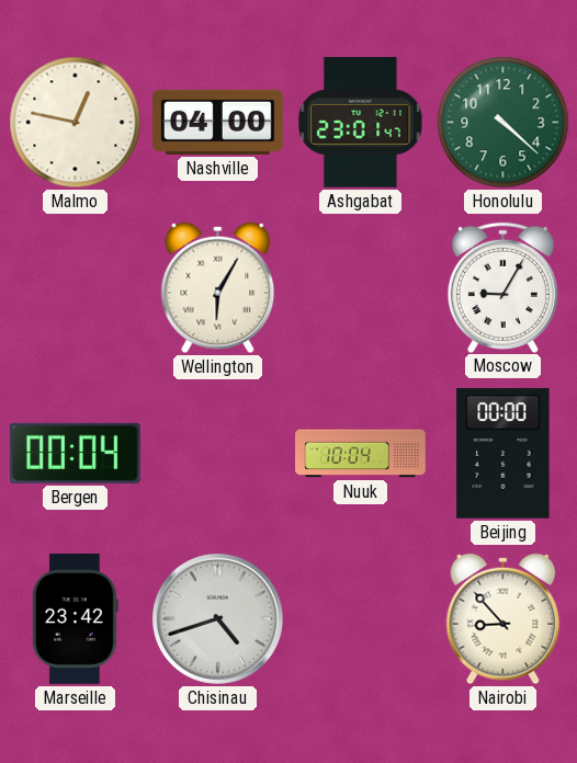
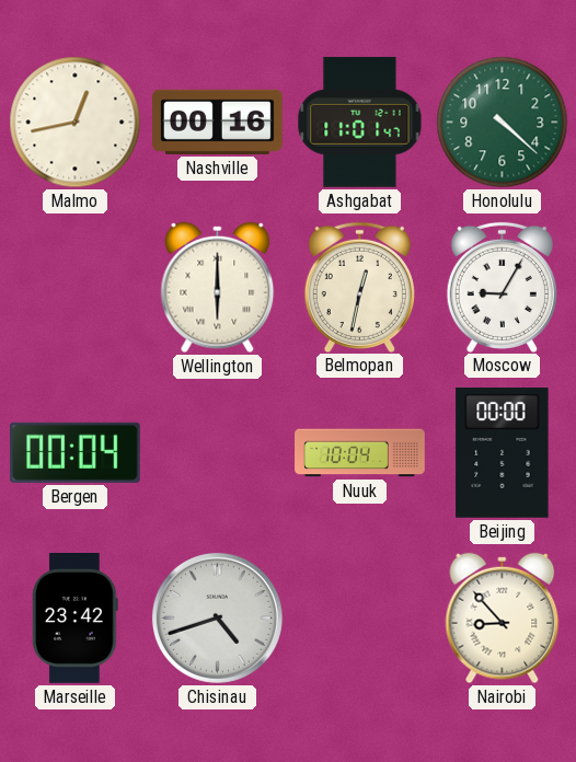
Malmo: 12:47 -> 12:43
Nashville: 04:00 -> 00:16
Ashgabat: 23:01 -> 11:01
Wellington: 6:05 -> 6:00
Belmopan: none -> 12:32
